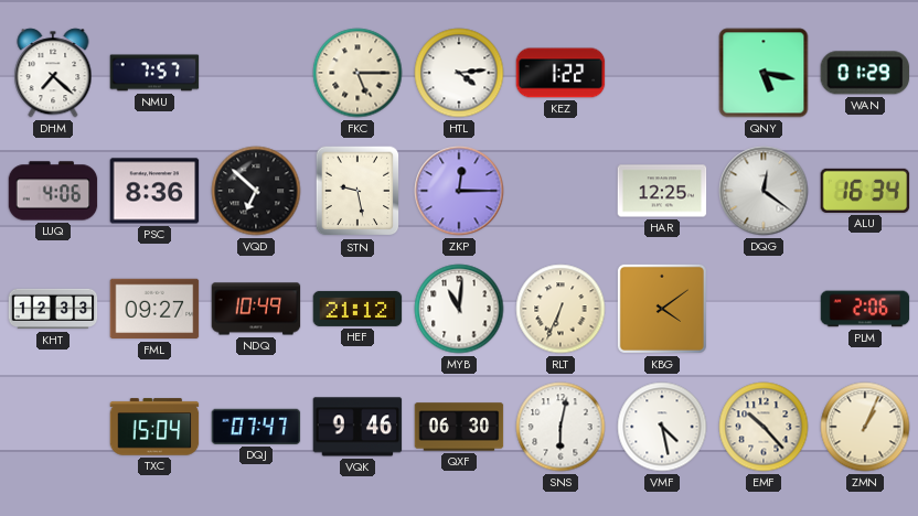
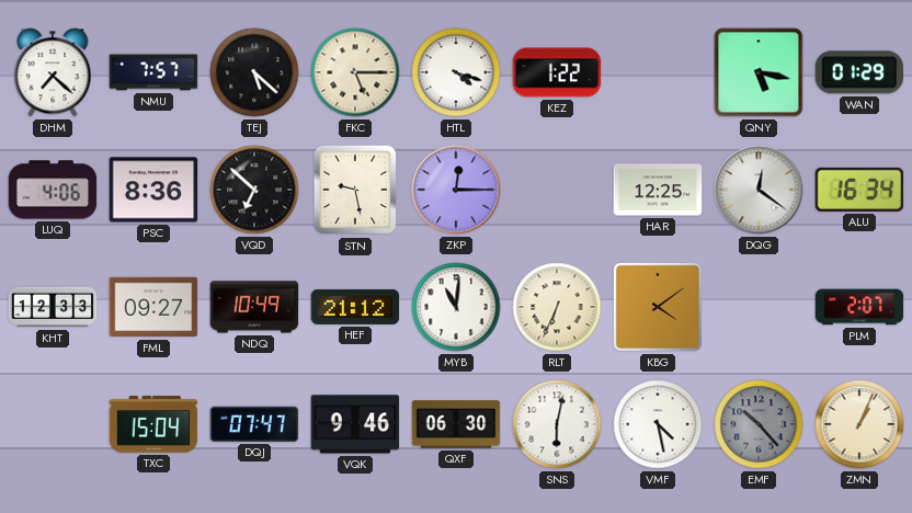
TEJ: none -> 5:22
HTL: 4:14 -> 4:18
PLM: 2:06 -> 2:07
EMF dial: cream -> grey
